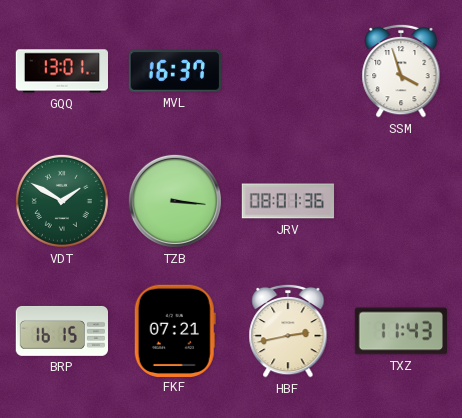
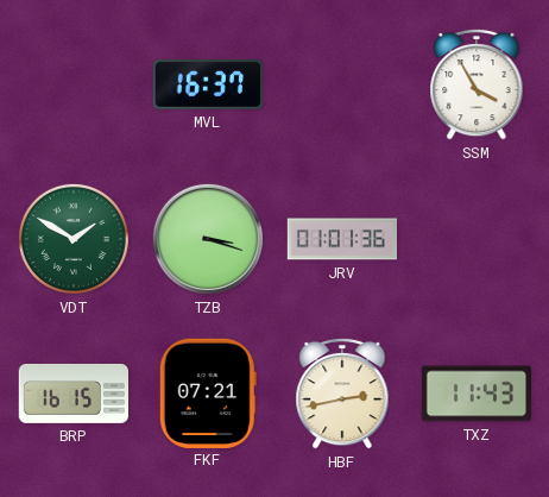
GQQ: 13:01 -> none
SSM: 3:57 -> 3:55
TZB: 3:16 -> 3:18
JRV: 08:01 -> 01:01
